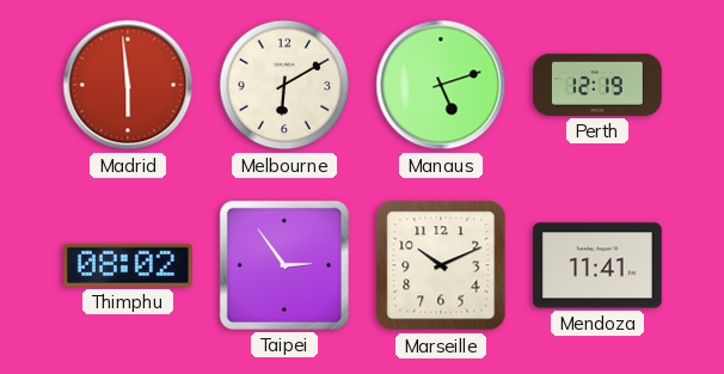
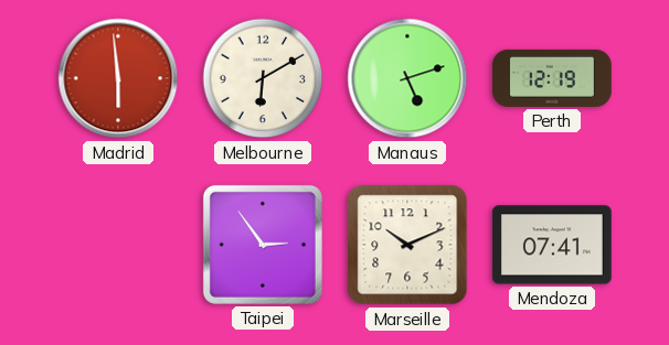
Thimphu: 08:02 -> none
Mendoza: 11:41 -> 07:41
